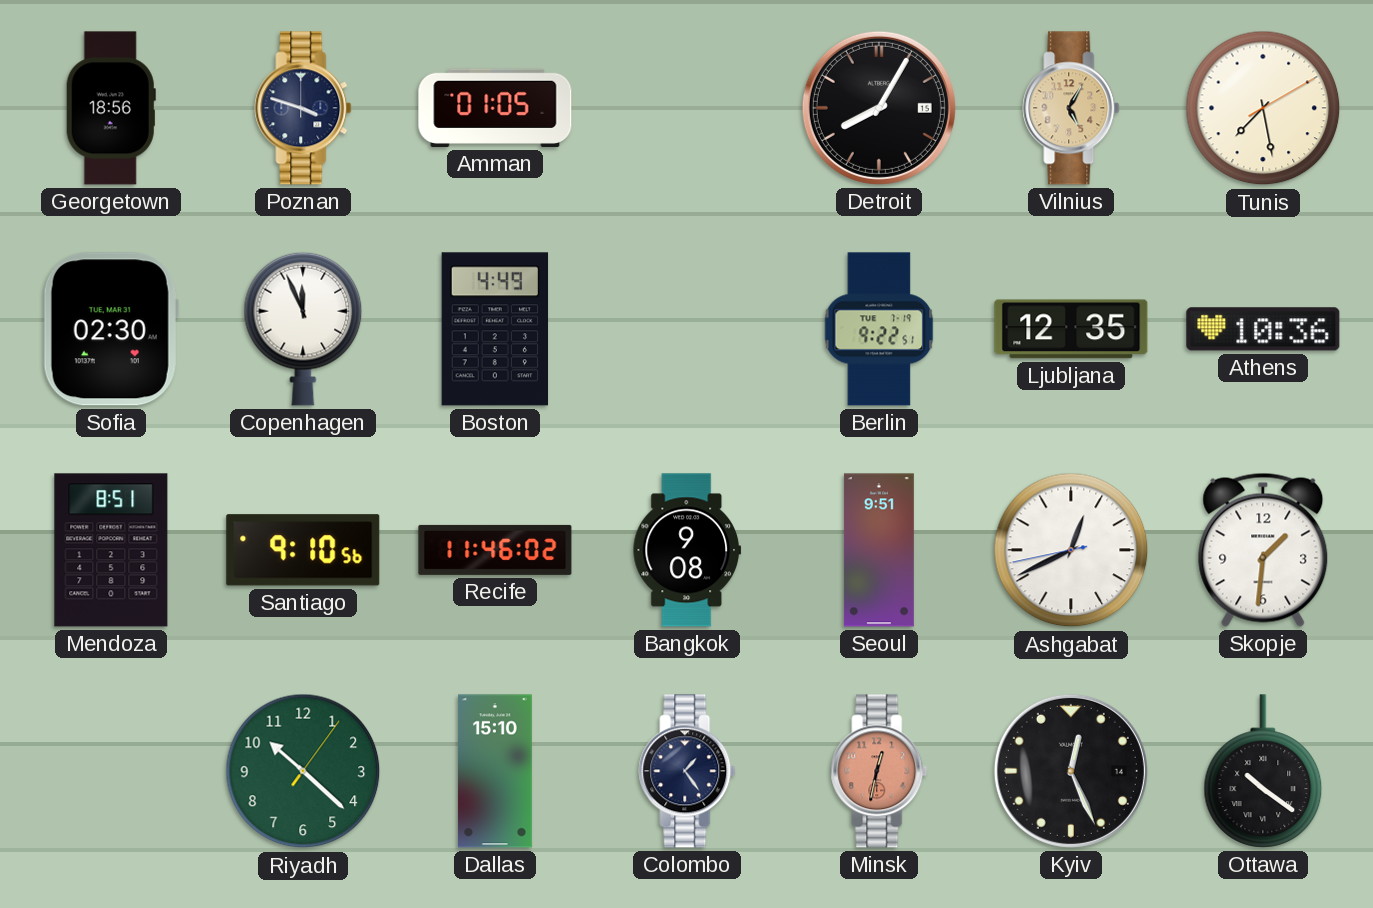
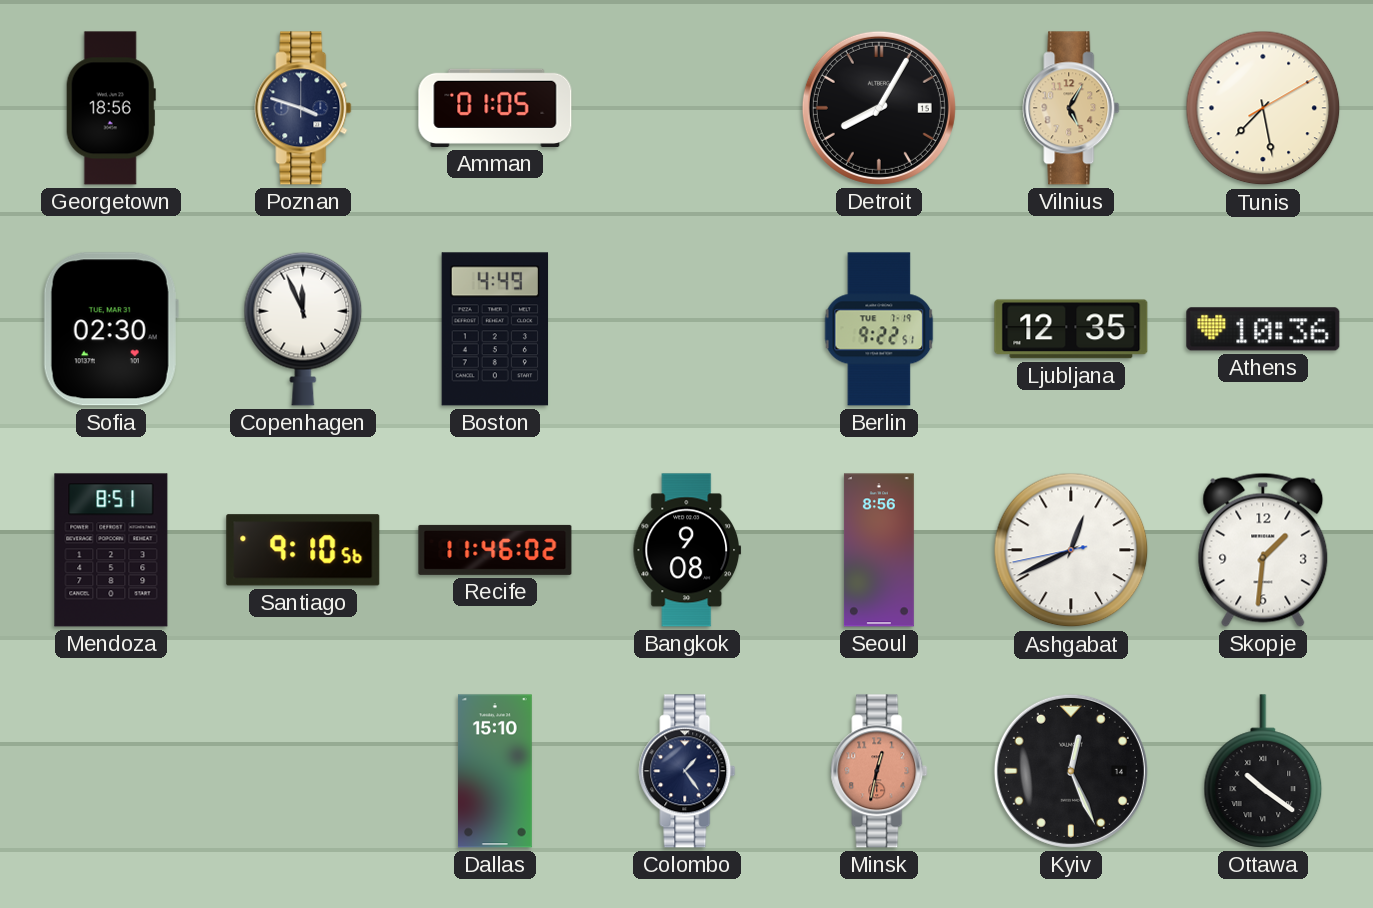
Seoul: 9:51 -> 8:56
Riyadh: 10:22 -> none
